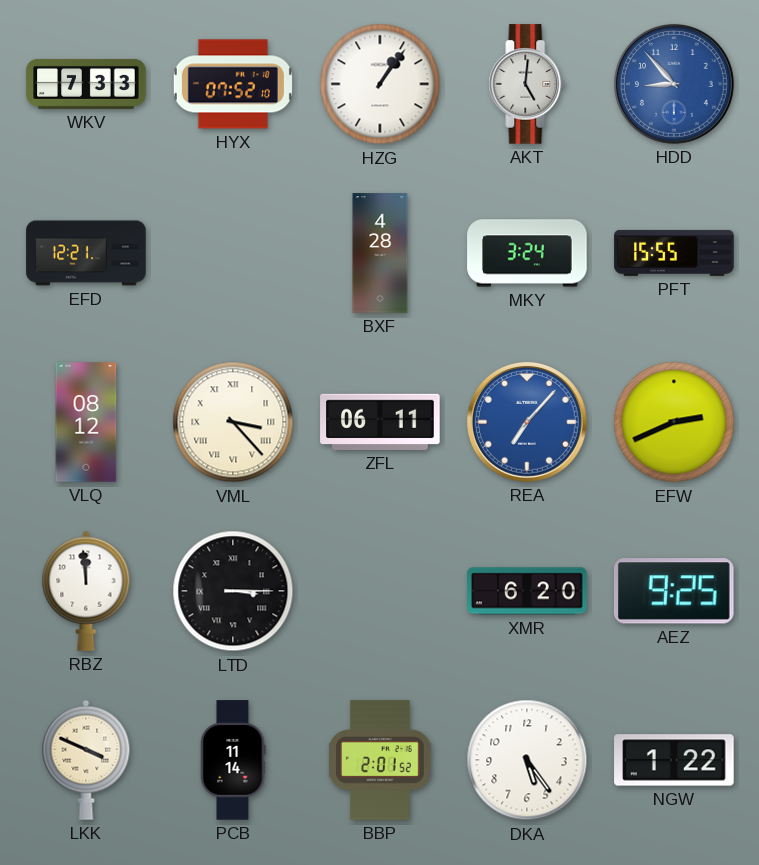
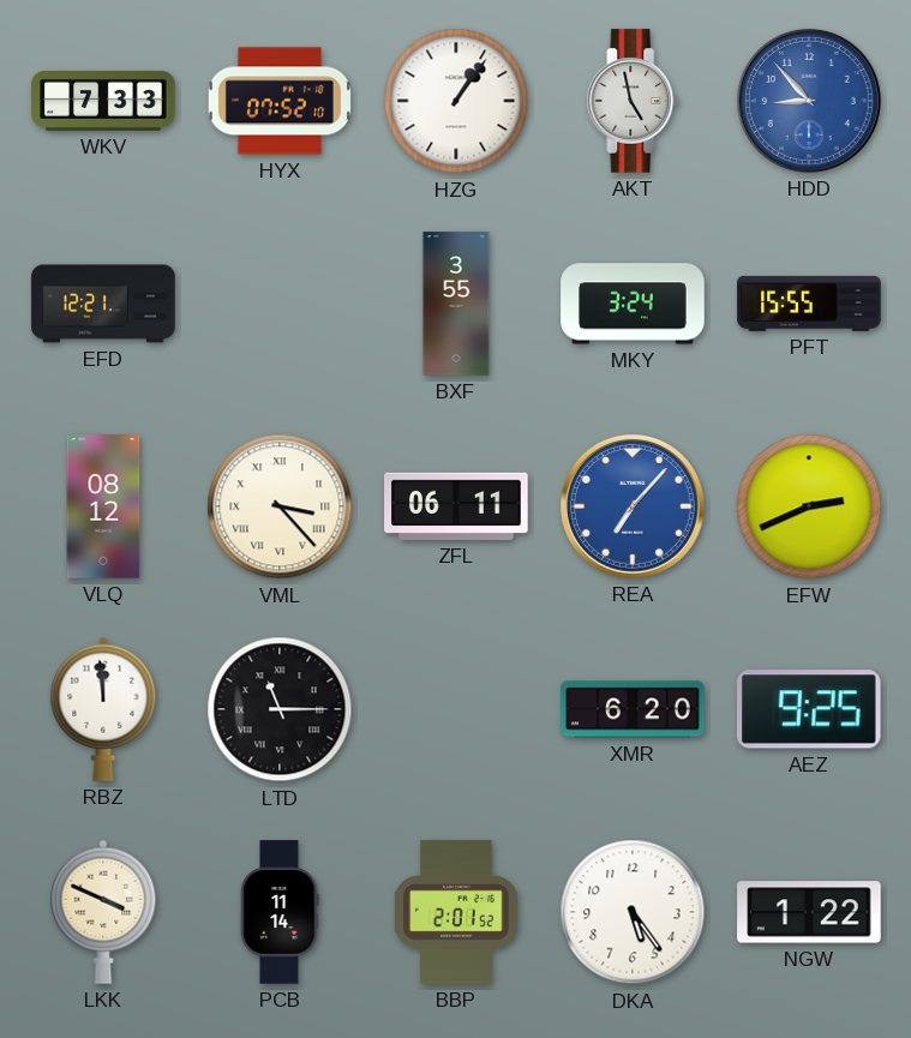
AKT: 5:01 -> 4:58
BXF: 4:28 -> 3:55
LTD: 3:15 -> 11:15
